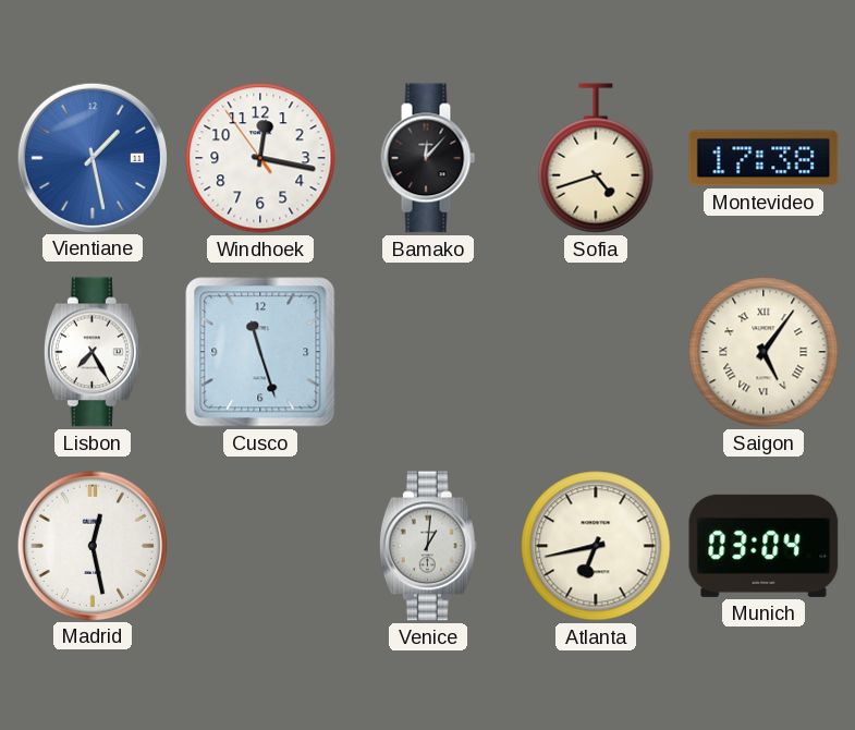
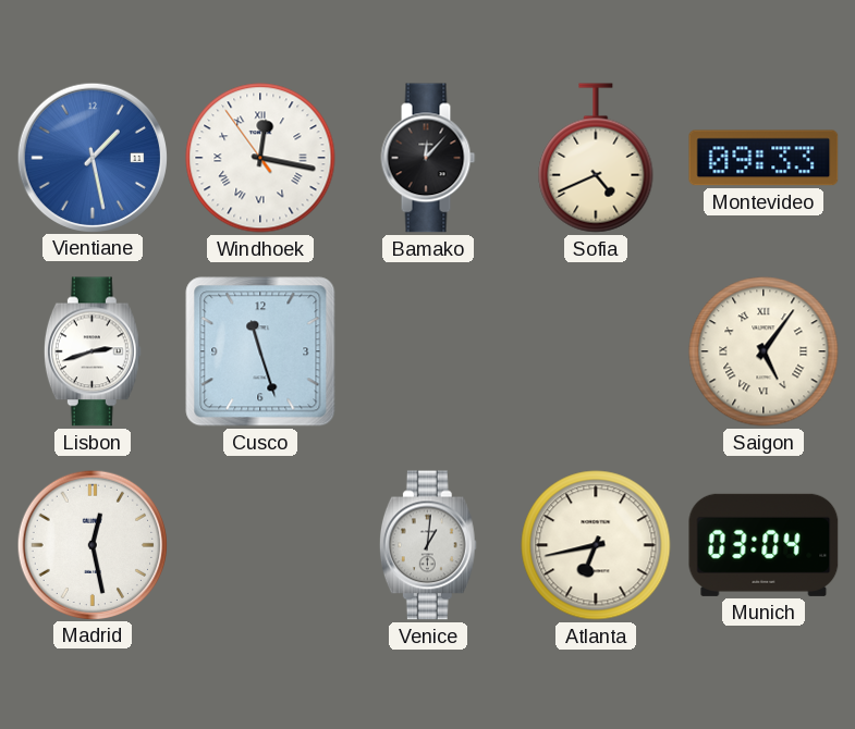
Windhoek numerals: Arabic -> Roman
Sofia: 4:42 -> 4:41
Montevideo: 17:38 -> 09:33
Lisbon: 7:25 -> 2:42
